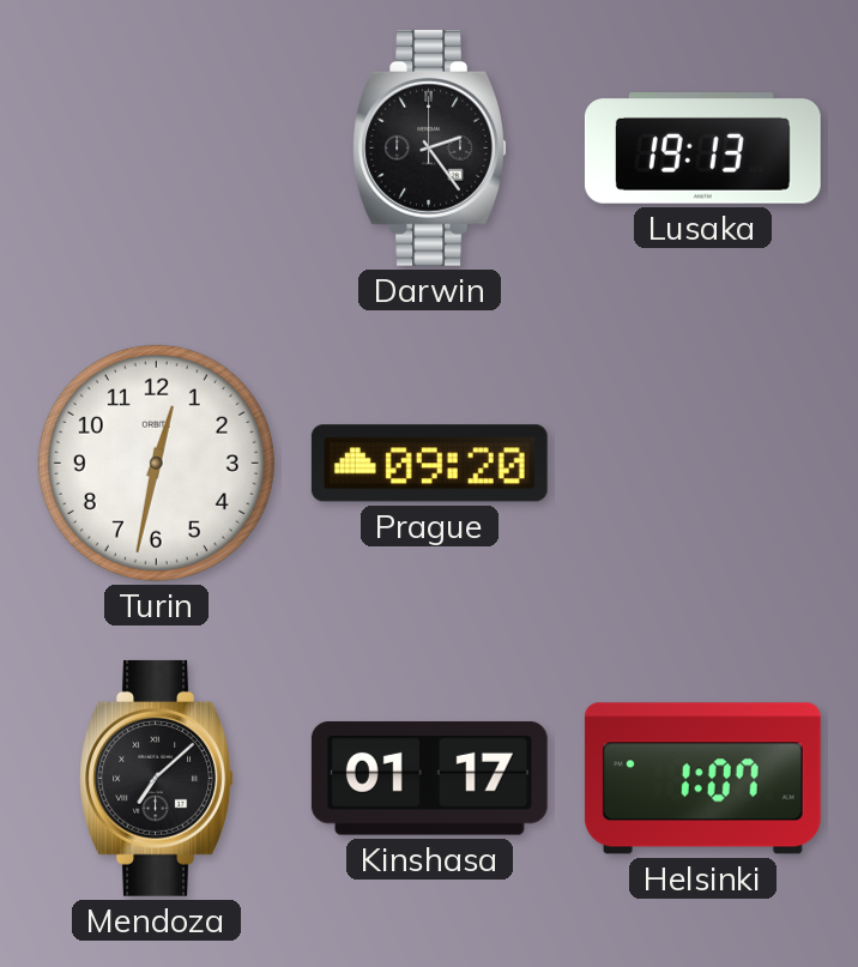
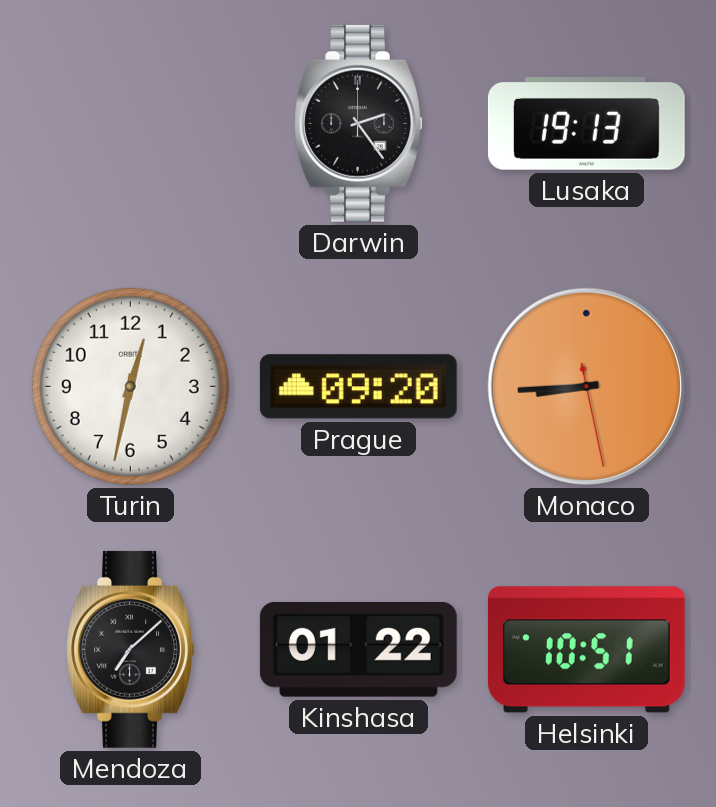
Monaco: none -> 8:44
Kinshasa: 01:17 -> 01:22
Helsinki: 1:07 -> 10:51
